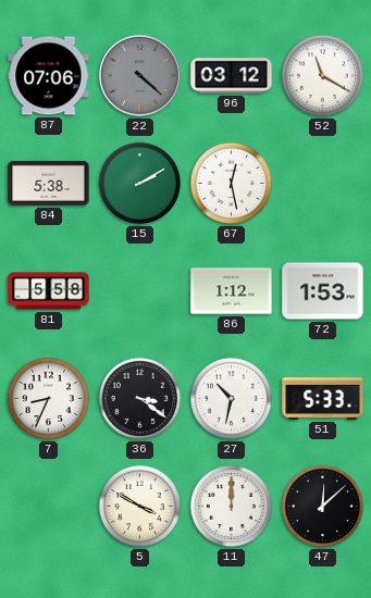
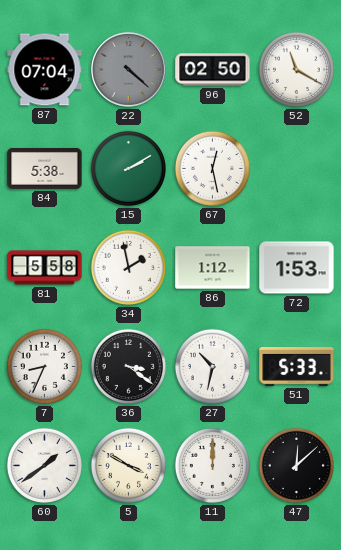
87: 07:06 -> 07:04
96: 03:12 -> 02:50
34: none -> 1:58
60: none -> 1:39
